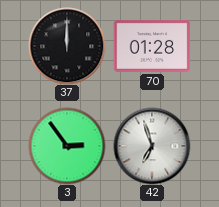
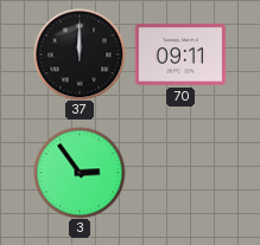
70: 01:28 -> 09:11
42: 6:57 -> none
